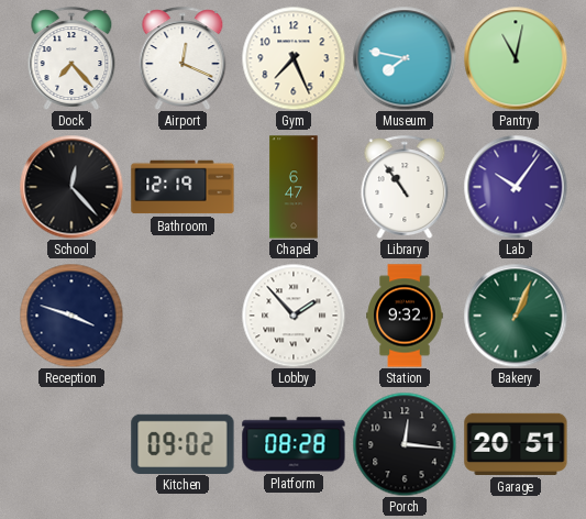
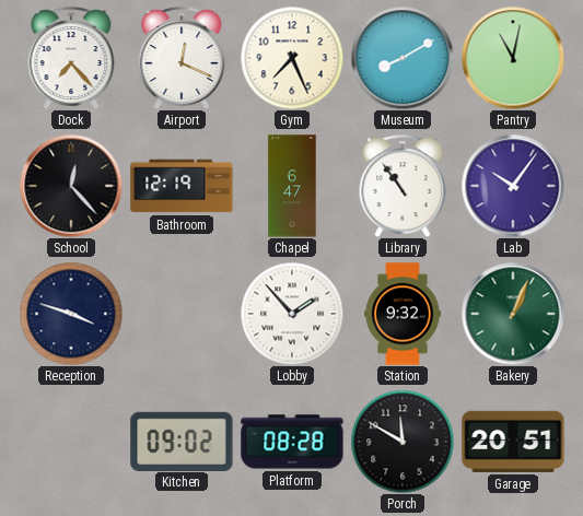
Museum: 7:47 -> 8:10
Porch: 12:16 -> 11:50
